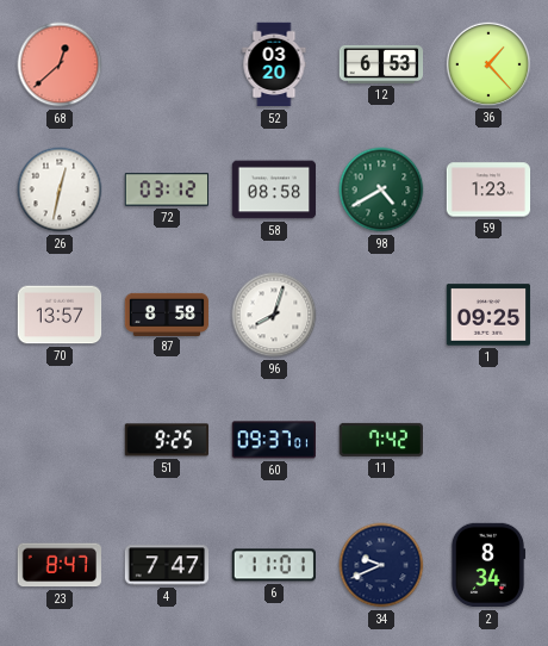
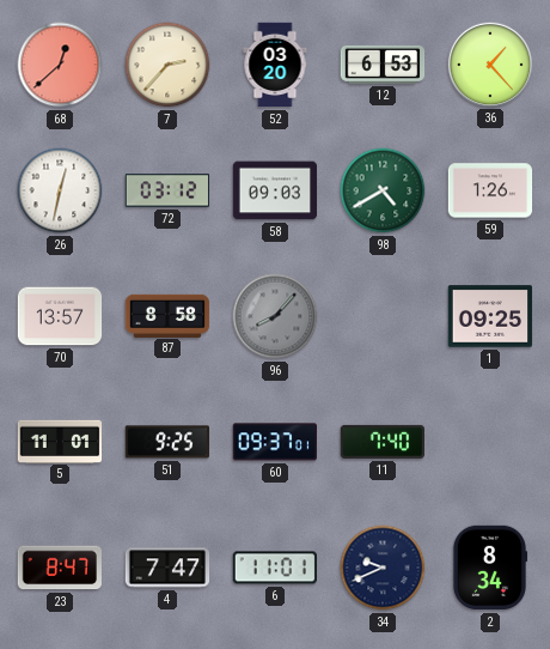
7: none -> 2:37
58: 08:58 -> 09:03
59: 1:23 -> 1:26
96: 8:03 -> 8:07
96 dial: white -> grey
5: none -> 11:01
11: 7:42 -> 7:40
